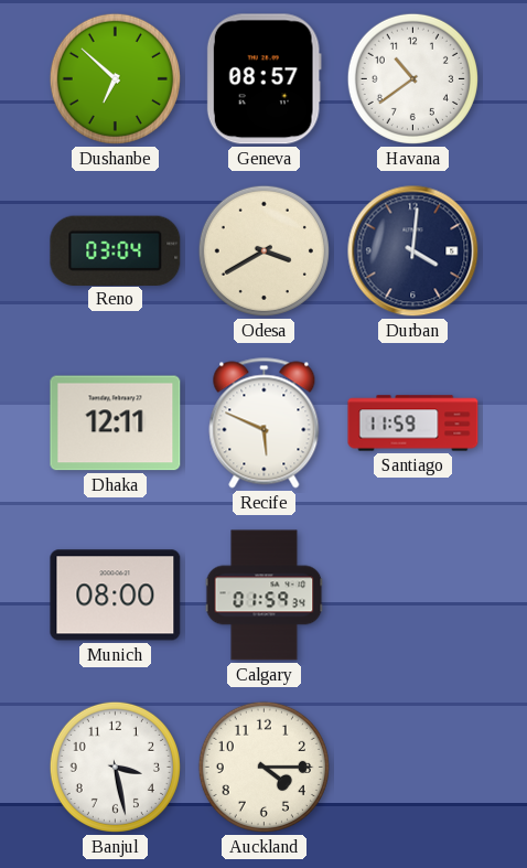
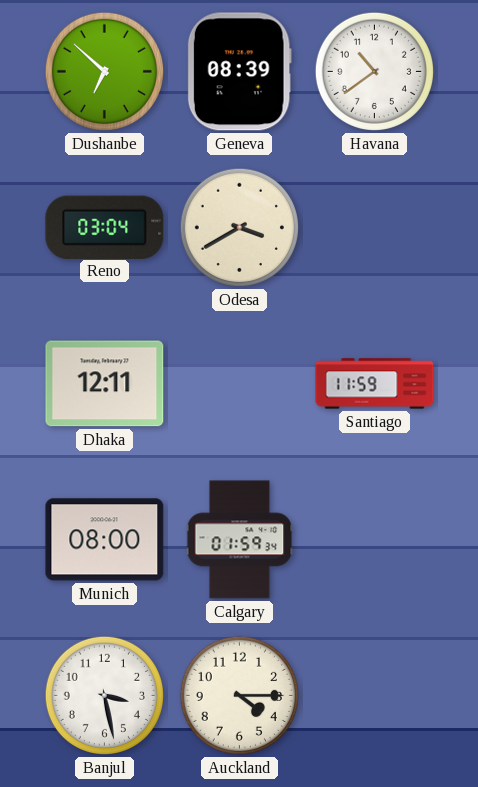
Geneva: 08:57 -> 08:39
Durban: 4:01 -> none
Recife: 5:49 -> none
